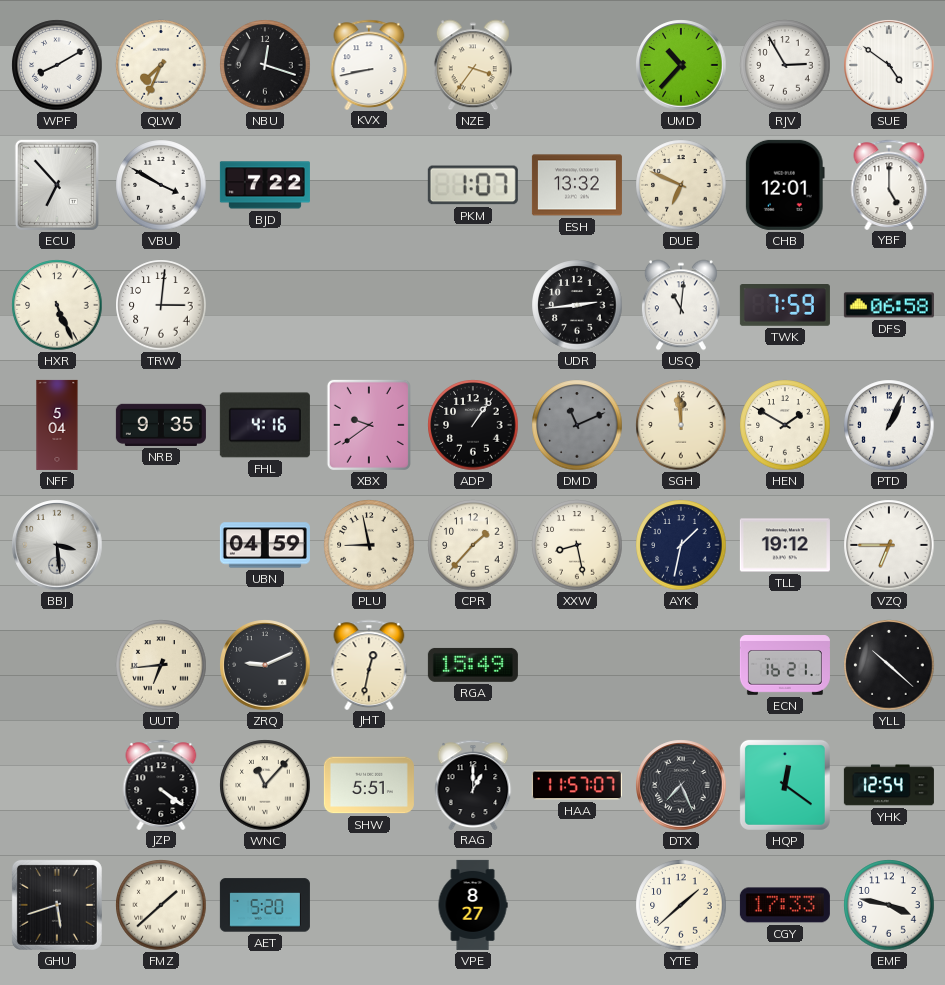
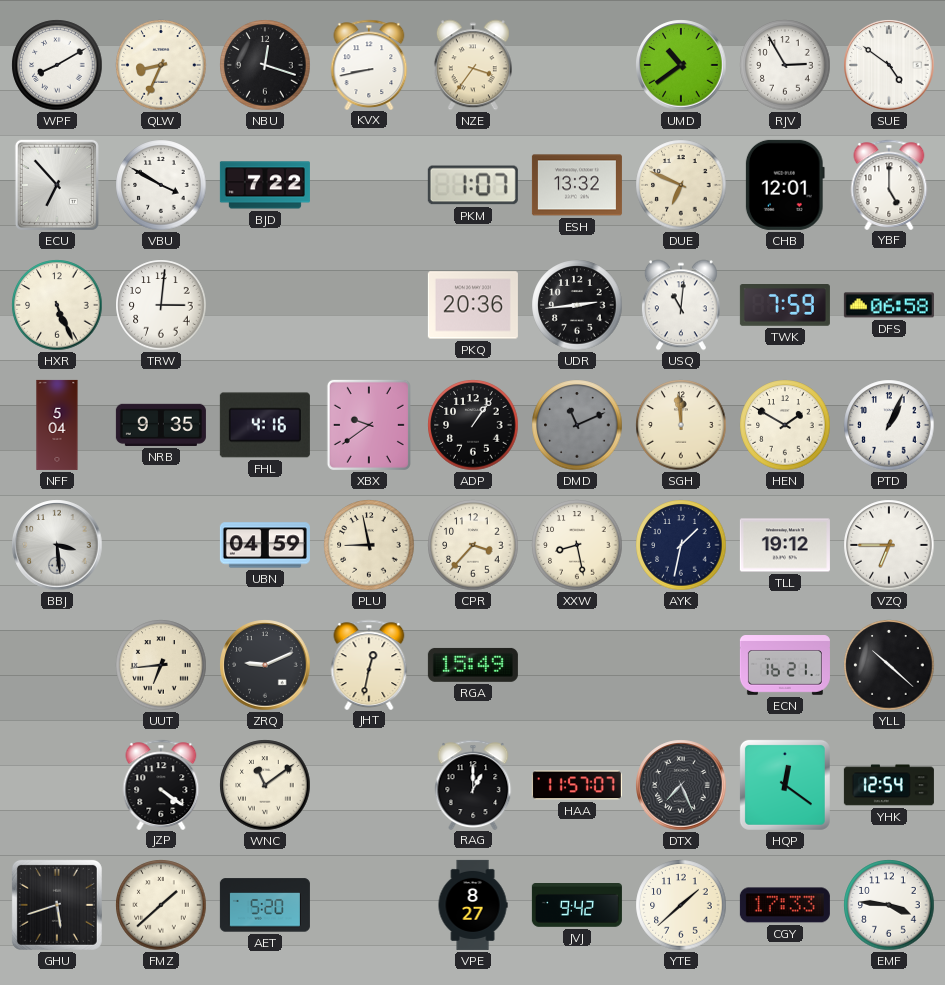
QLW: 7:34 -> 8:34
UMD: 10:37 -> 10:39
PKQ: none -> 20:36
CPR: 1:37 -> 3:37
WNC: 11:07 -> 11:09
SHW: 5:51 -> none
JVJ: none -> 9:42
EMF: 3:47 -> 3:46
